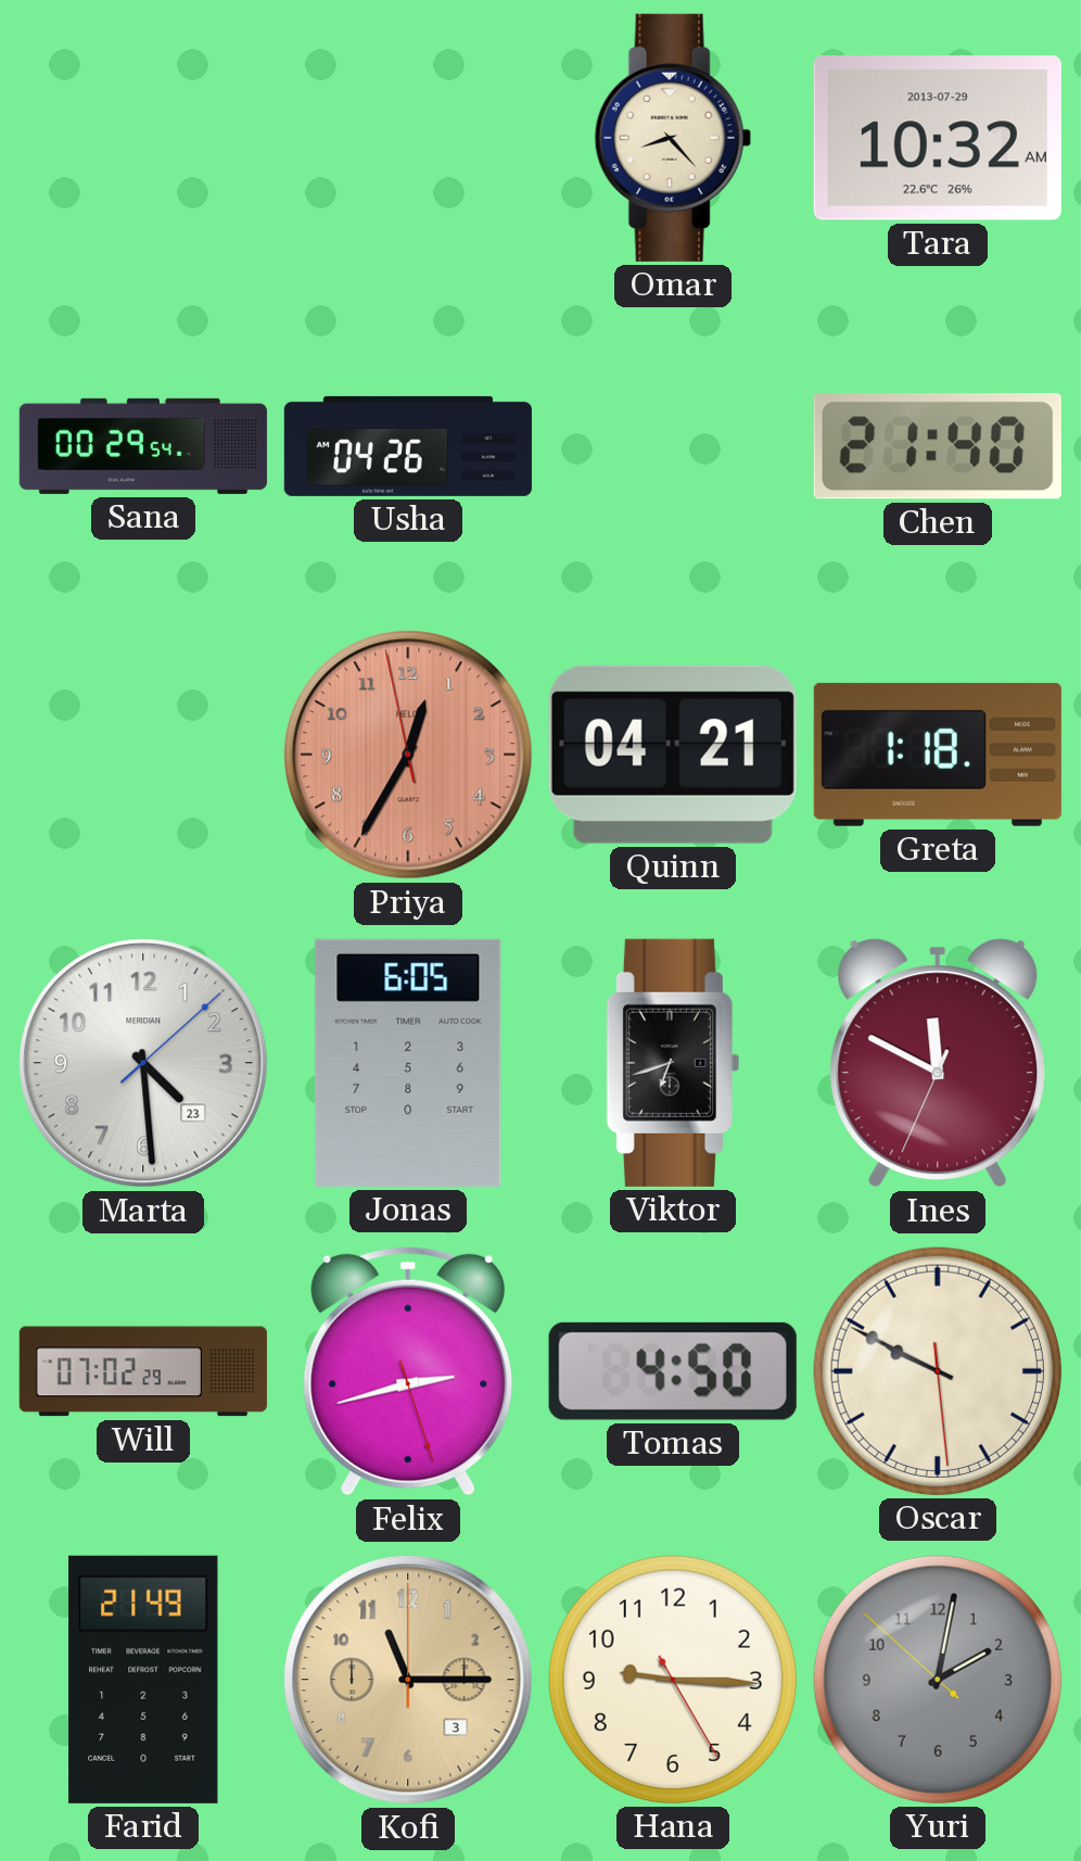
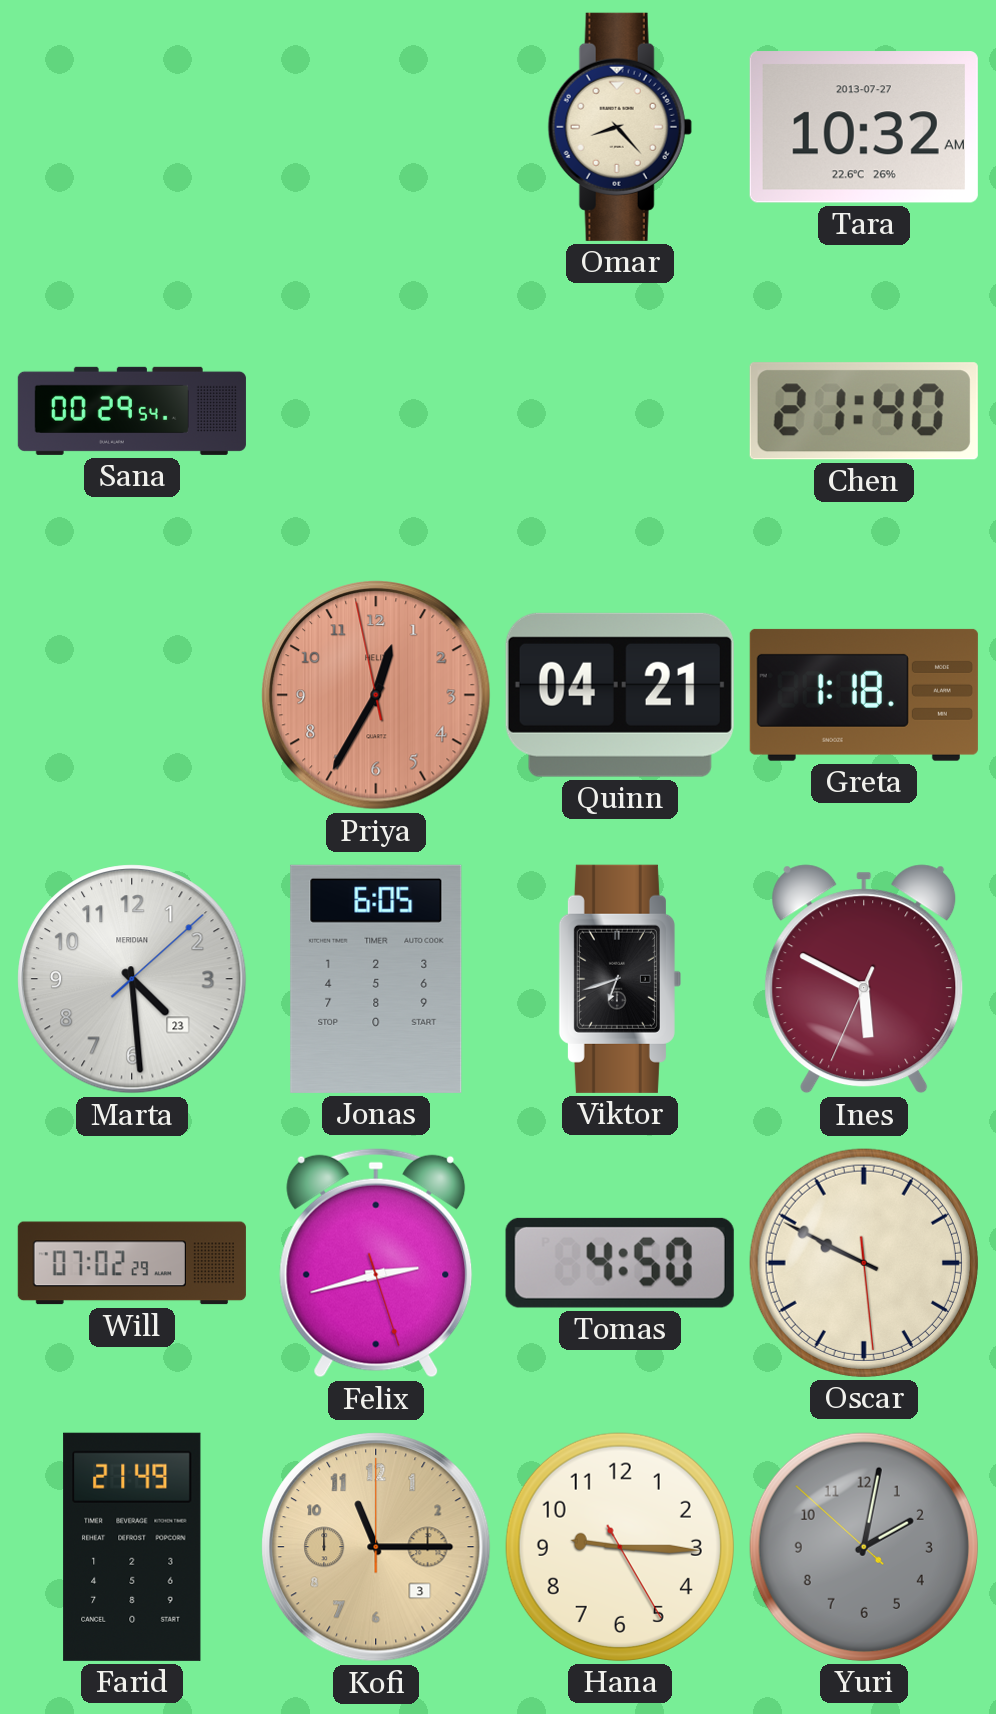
Tara date: 2013-07-29 -> 2013-07-27
Usha: 04:26 -> none
Ines: 11:49 -> 5:49
